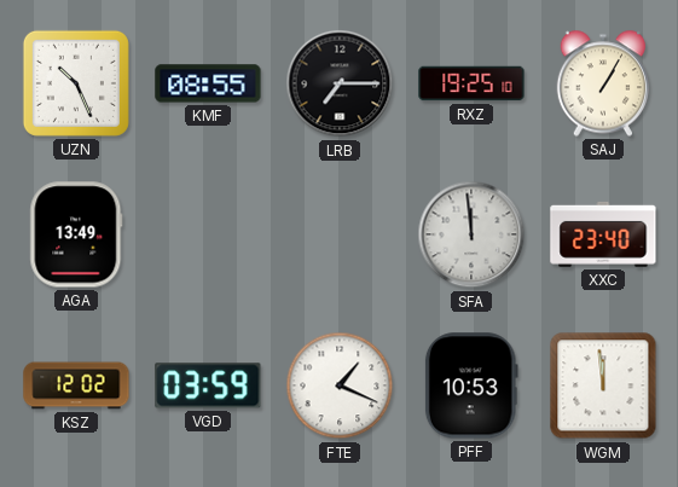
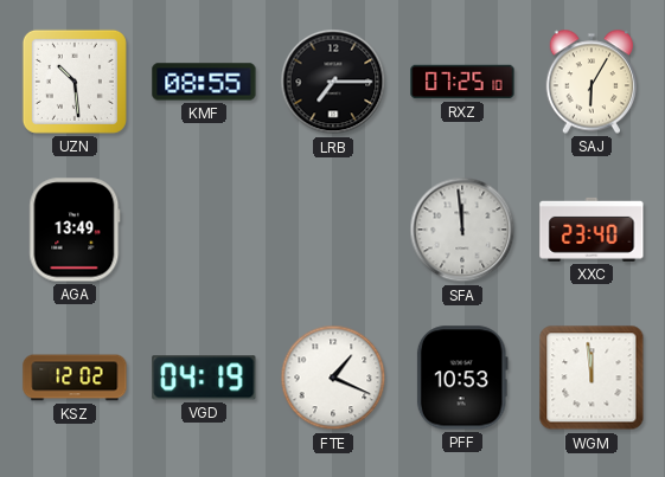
UZN: 10:26 -> 10:29
RXZ: 19:25 -> 07:25
SAJ: 1:05 -> 6:05
VGD: 03:59 -> 04:19
